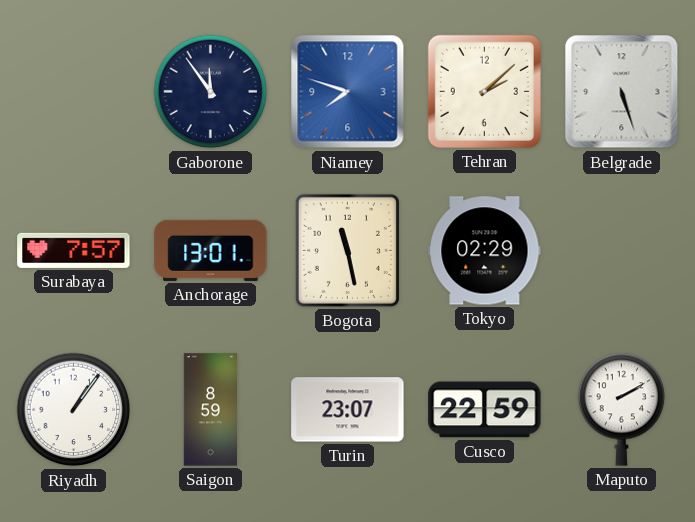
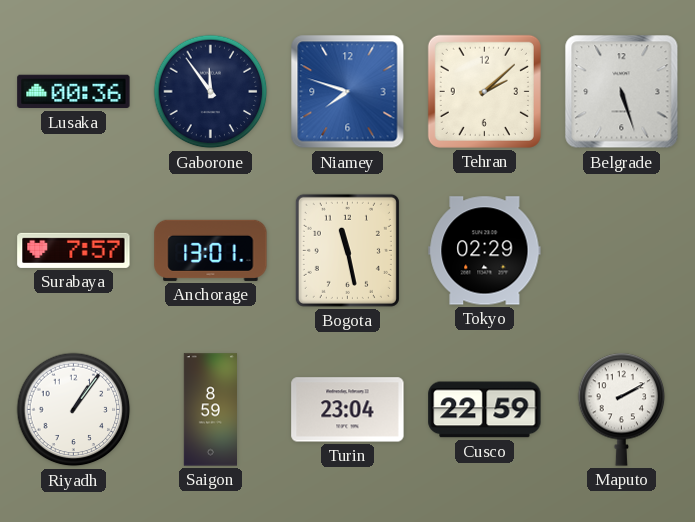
Lusaka: none -> 00:36
Turin: 23:07 -> 23:04
